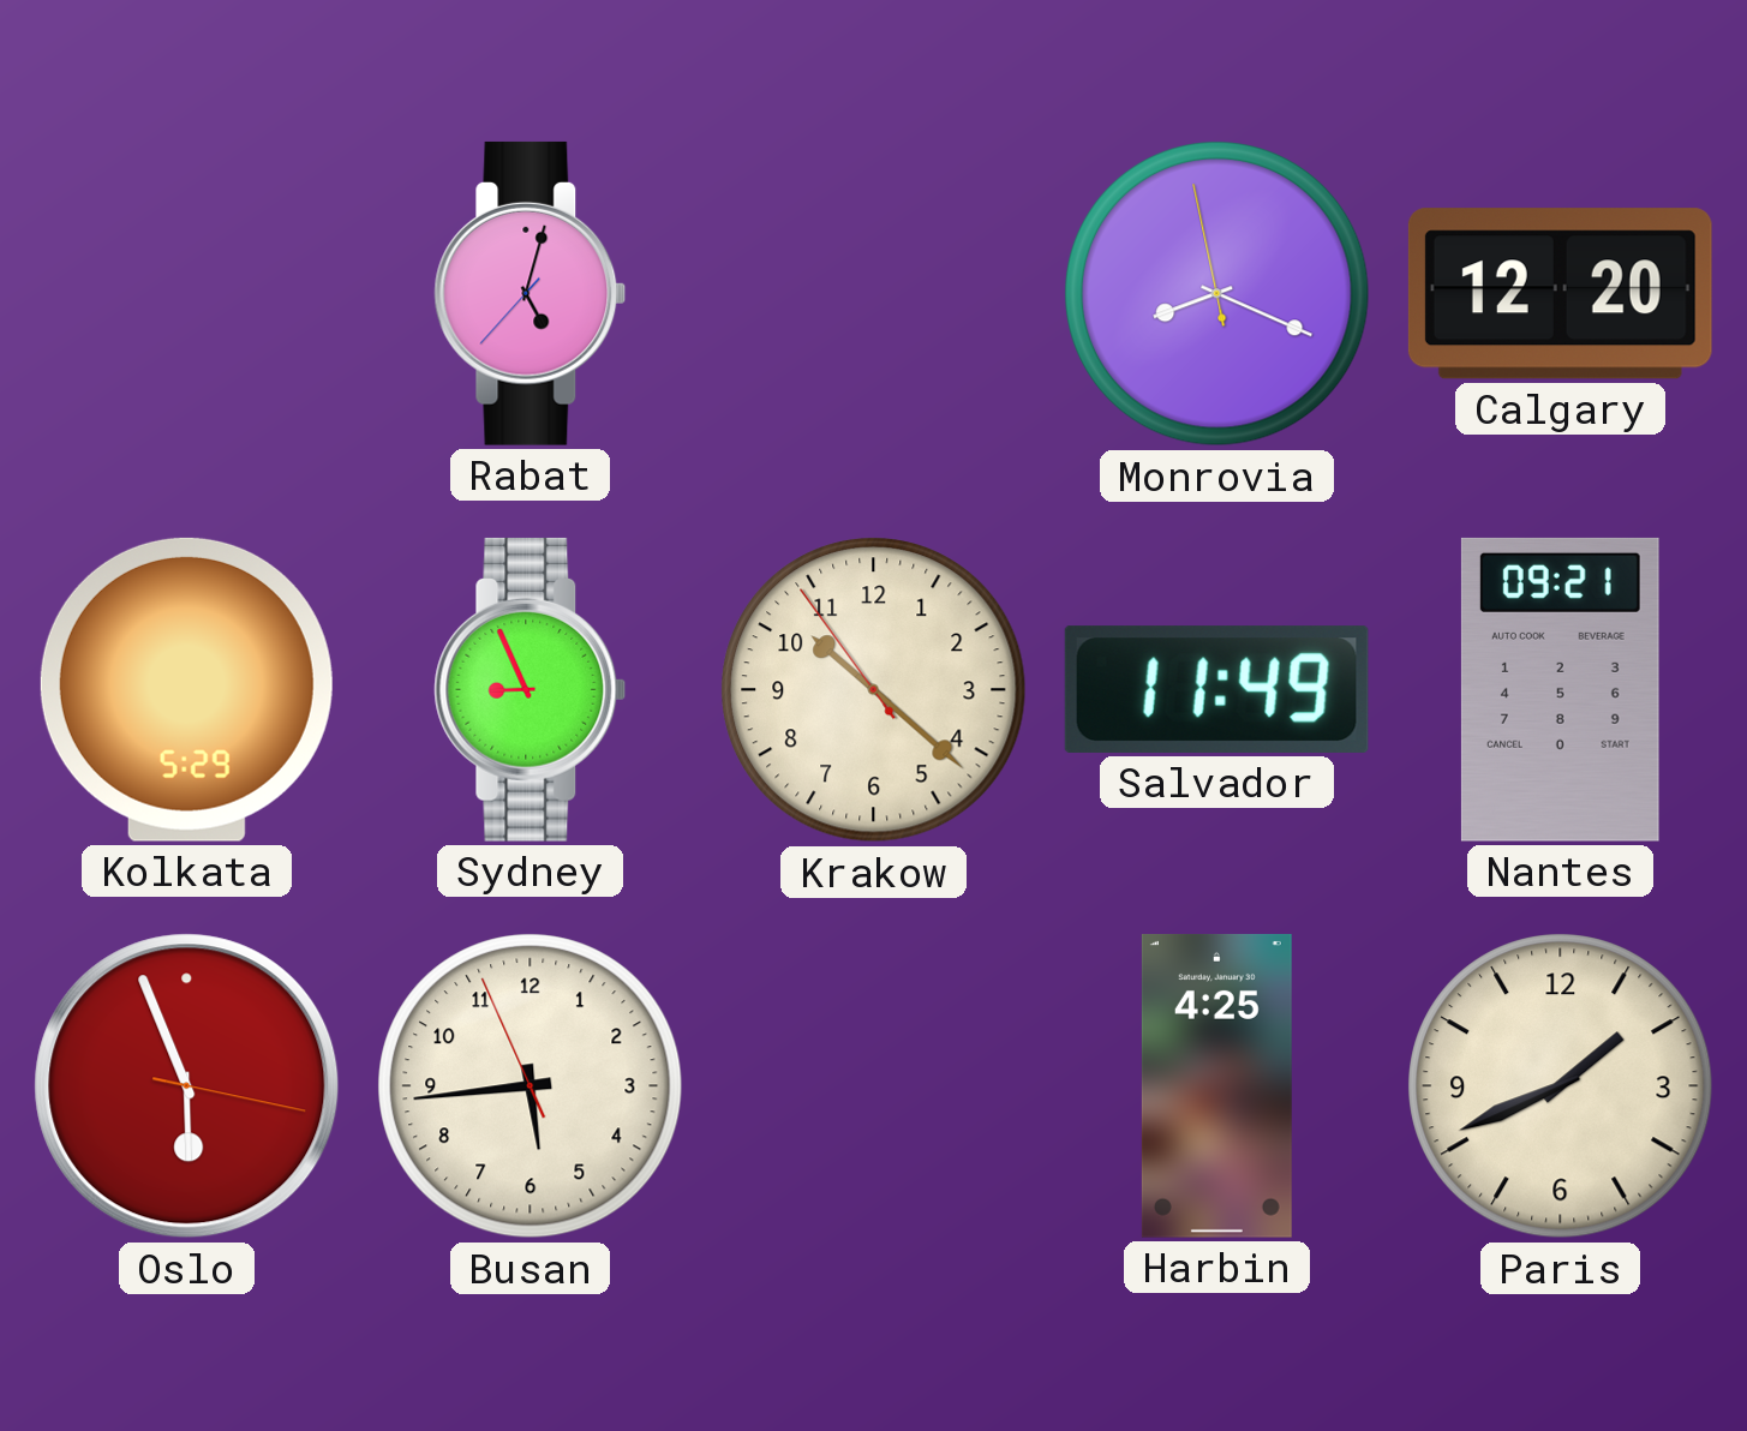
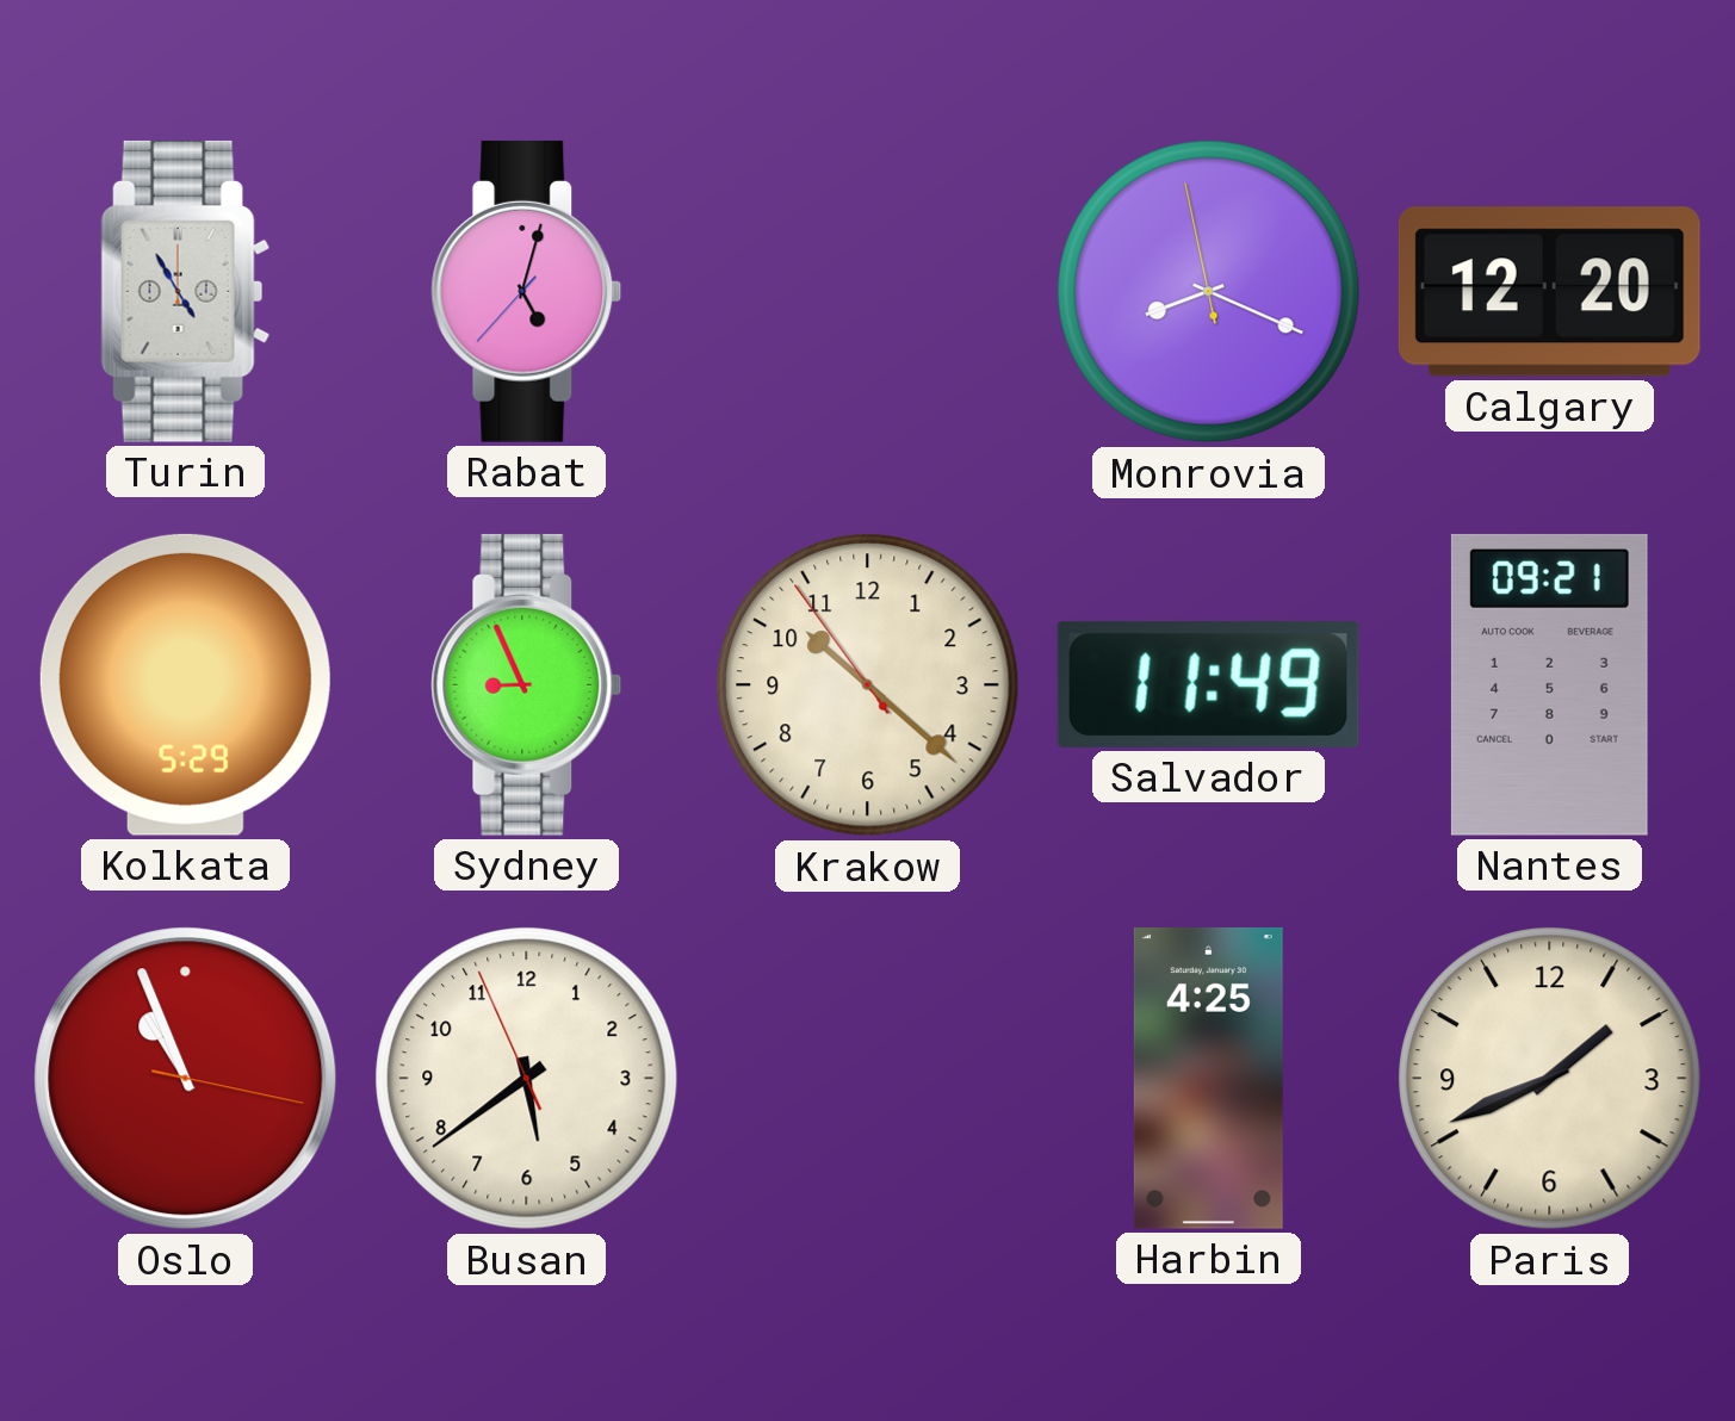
Turin: none -> 4:55
Oslo: 5:56 -> 10:56
Busan: 5:43 -> 5:38
